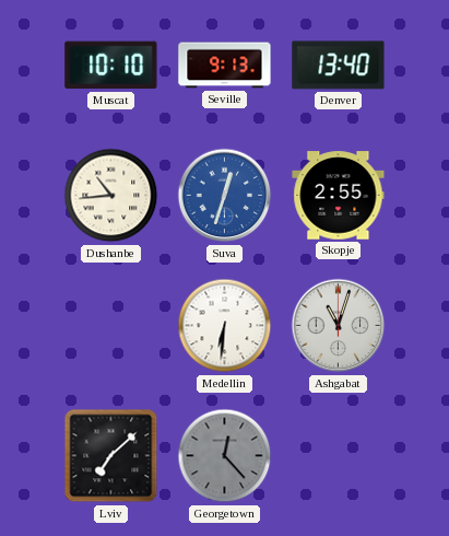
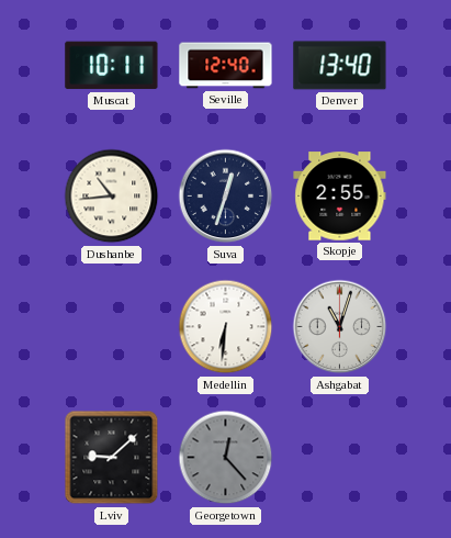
Muscat: 10:10 -> 10:11
Seville: 9:13 -> 12:40
Suva dial: blue -> navy
Lviv: 7:08 -> 9:08
